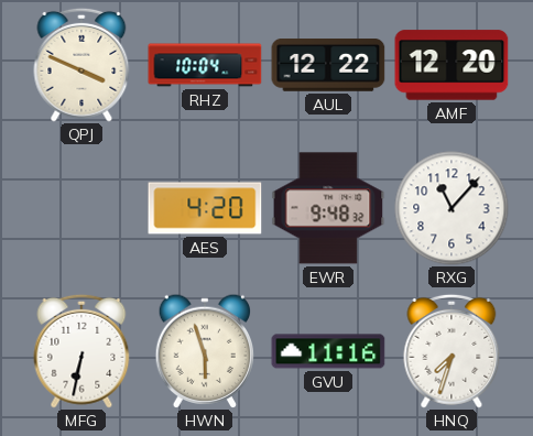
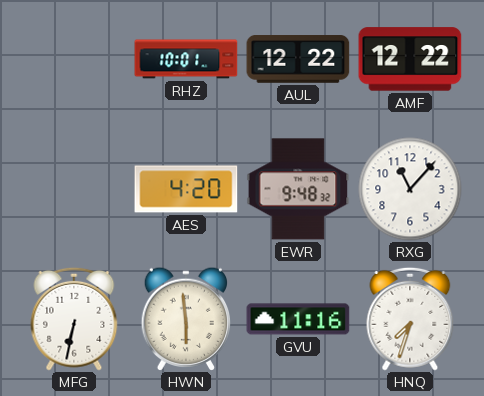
QPJ: 3:49 -> none
RHZ: 10:04 -> 10:01
AMF: 12:20 -> 12:22
HWN: 5:57 -> 5:59
